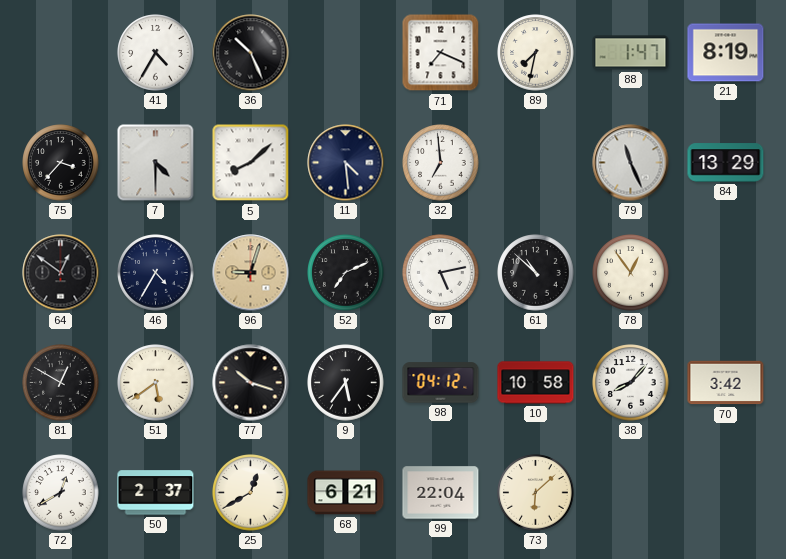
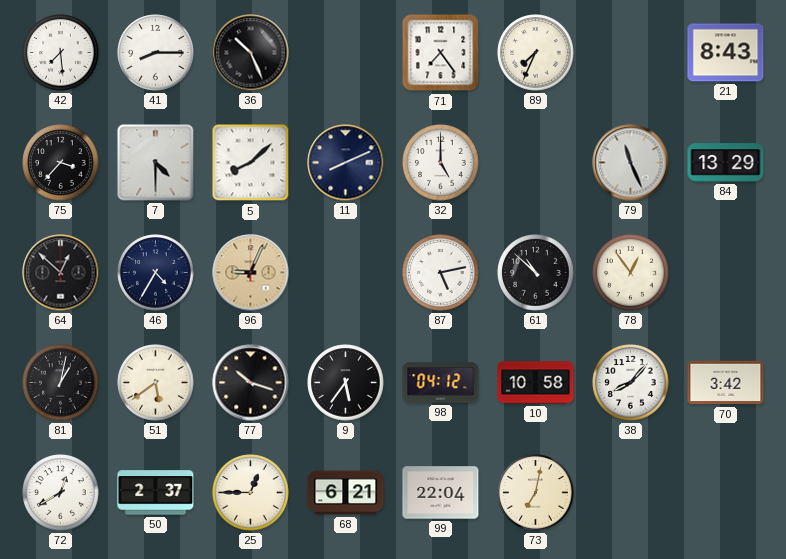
42: none -> 7:29
41: 4:35 -> 8:15
71: 7:19 -> 7:24
89: 7:32 -> 7:34
88: 1:47 -> none
21: 8:19 -> 8:43
11: 4:29 -> 8:11
32: 6:59 -> 5:00
64: 12:51 -> 12:52
96: 9:03 -> 9:04
52: 7:11 -> none
81: 12:50 -> 1:02
25: 12:40 -> 12:45
73: 6:08 -> 7:02
